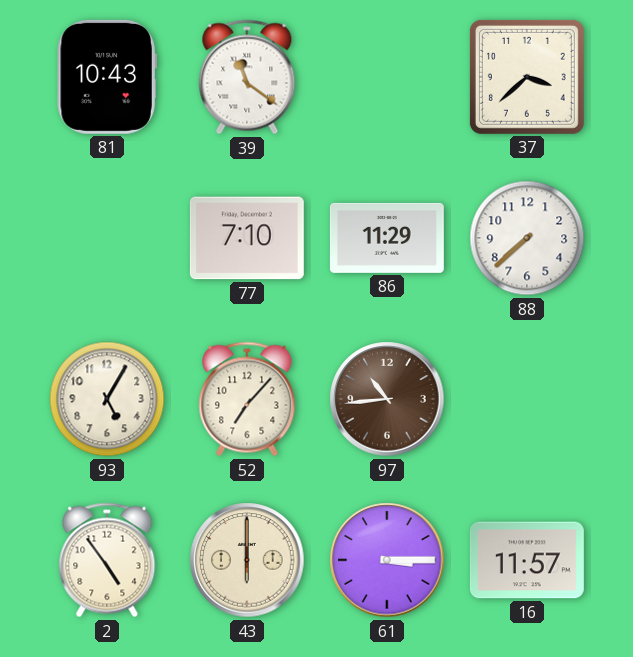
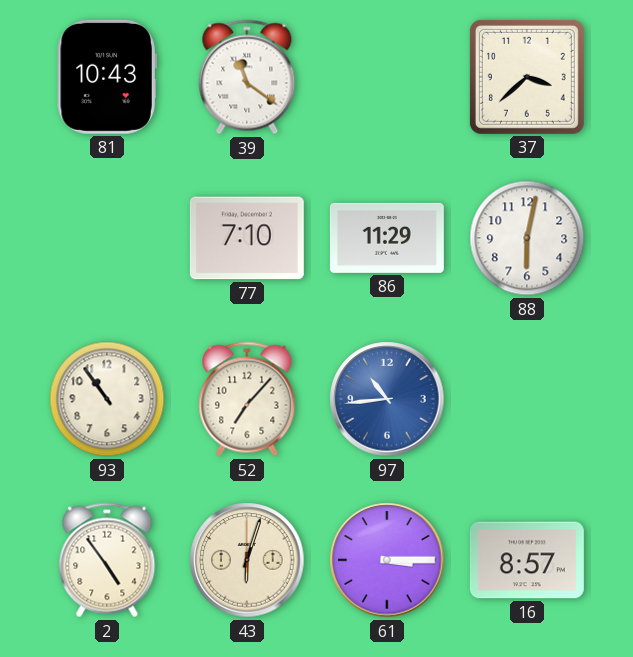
88: 7:38 -> 6:02
93: 5:05 -> 10:54
97 dial: brown -> blue
43: 6:00 -> 6:03
16: 11:57 -> 8:57
